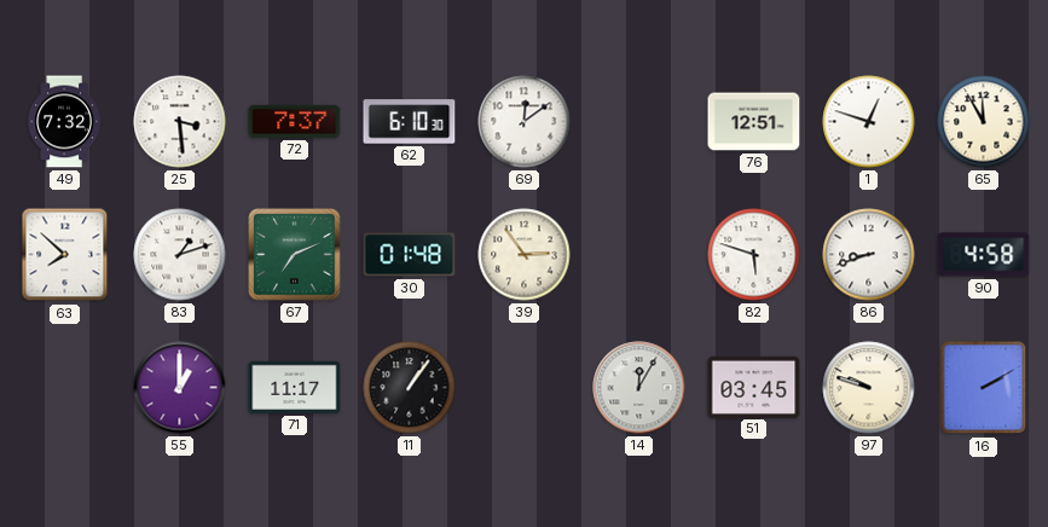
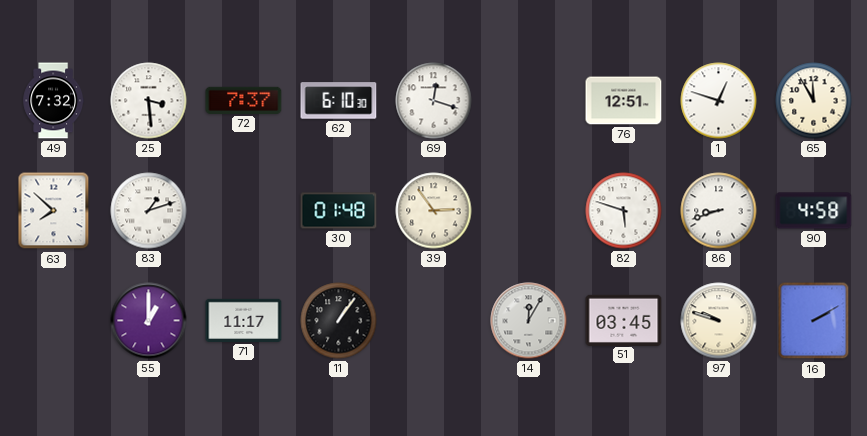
69: 12:09 -> 12:18
67: 7:11 -> none
